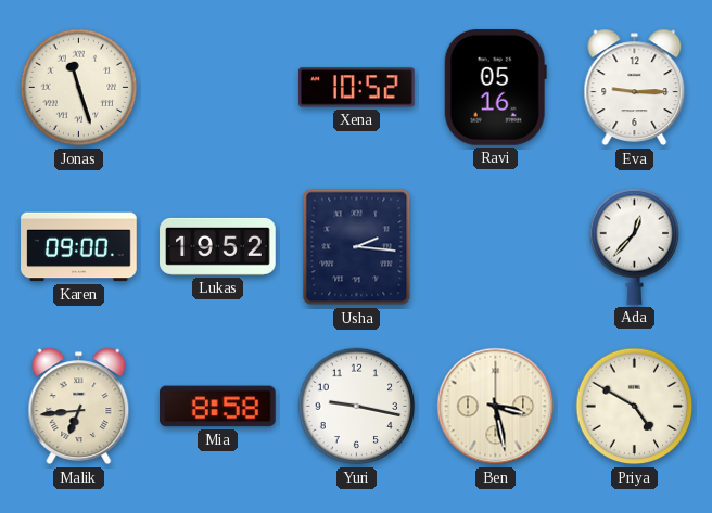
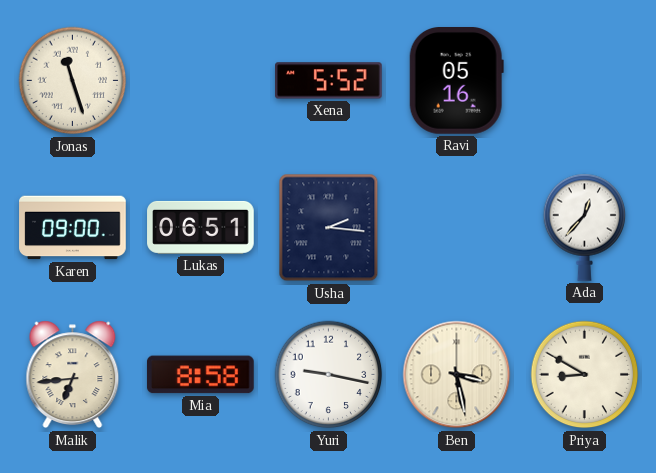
Xena: 10:52 -> 5:52
Eva: 9:15 -> none
Lukas: 19:52 -> 06:51
Priya: 4:50 -> 8:50
